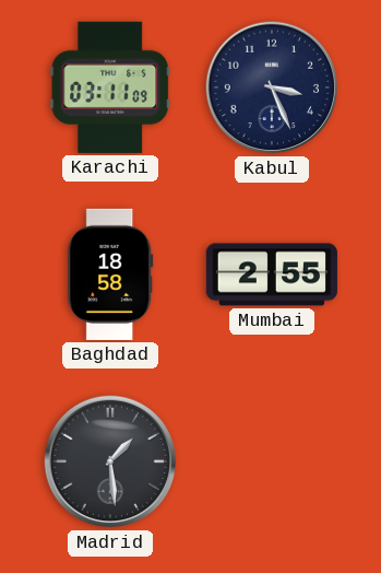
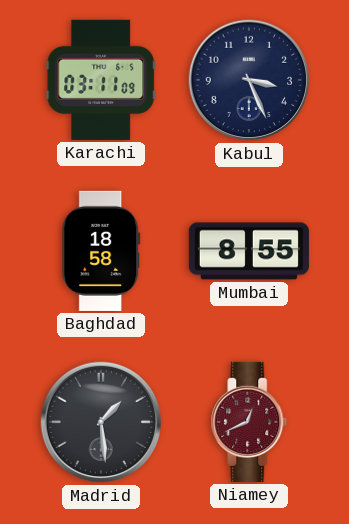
Mumbai: 2:55 -> 8:55
Niamey: none -> 12:41
